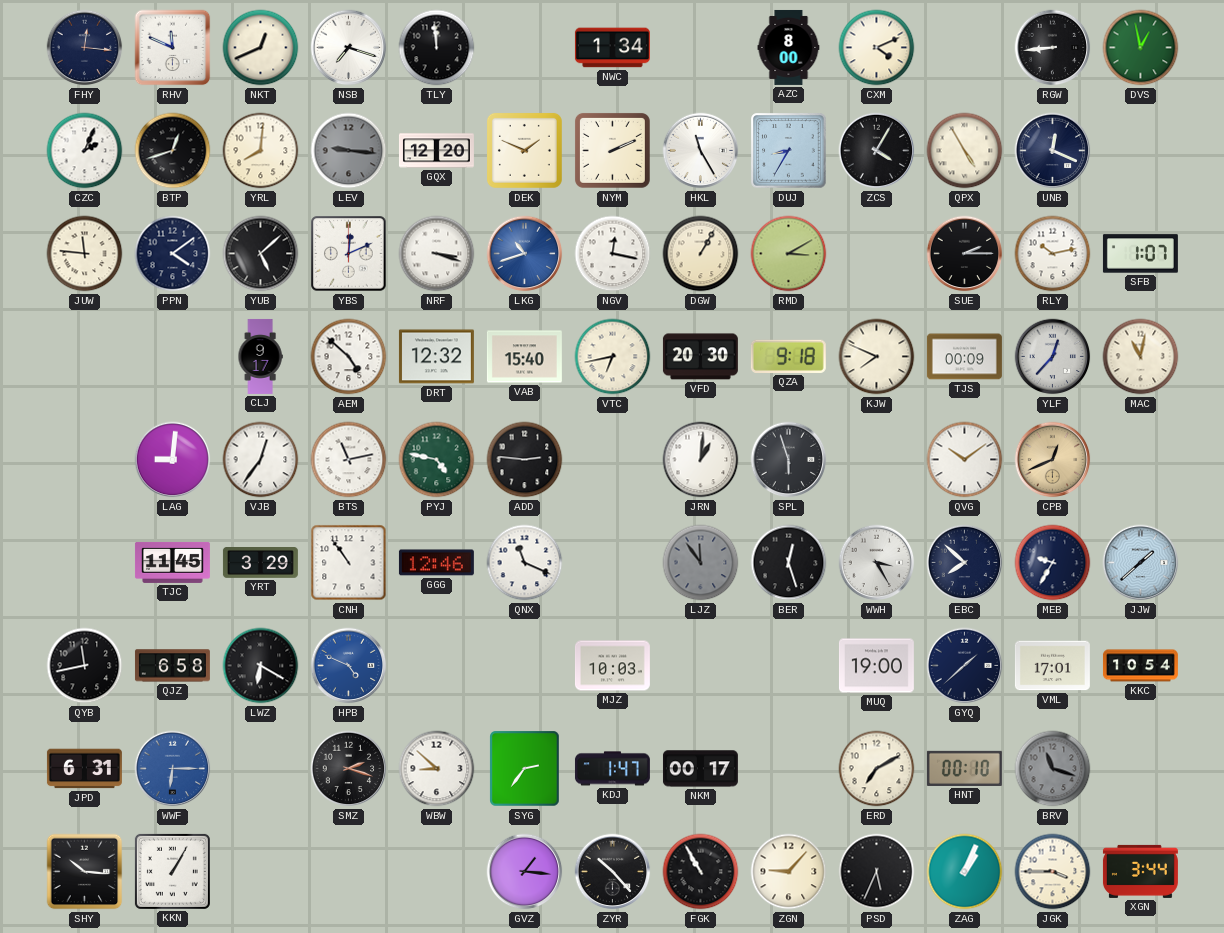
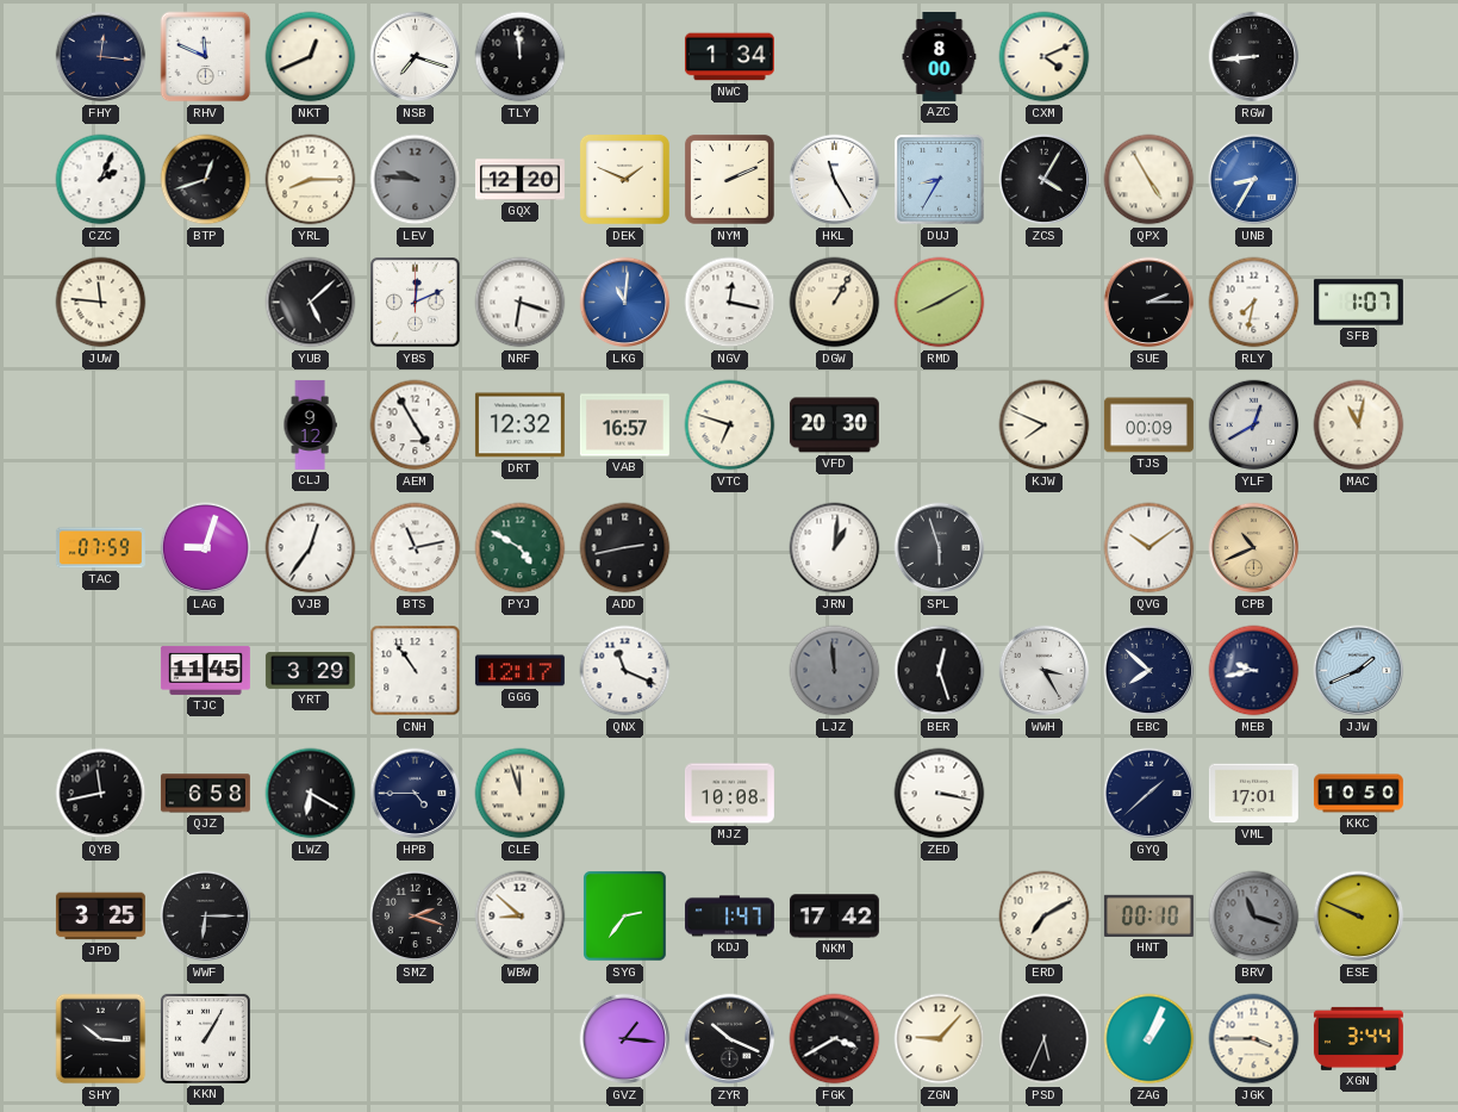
DVS: 12:58 -> none
YRL: 8:01 -> 8:15
LEV: 9:16 -> 9:46
UNB: 12:19 -> 8:35
UNB dial: navy -> blue
PPN: 4:09 -> none
NRF: 3:18 -> 6:18
LKG: 10:42 -> 11:01
RMD: 3:10 -> 8:10
RLY: 10:13 -> 7:32
CLJ: 9:17 -> 9:12
AEM: 4:52 -> 4:55
VAB: 15:40 -> 16:57
VTC: 6:43 -> 6:48
QZA: 9:18 -> none
YLF: 12:37 -> 12:40
TAC: none -> 07:59
LAG: 9:01 -> 9:03
PYJ: 4:47 -> 4:50
ADD: 2:46 -> 2:43
CPB: 12:41 -> 10:41
GGG: 12:46 -> 12:17
LJZ: 11:54 -> 11:59
MEB: 9:35 -> 9:43
JJW: 1:38 -> 1:41
HPB: 4:49 -> 4:45
HPB dial: blue -> navy
CLE: none -> 11:57
MJZ: 10:03 -> 10:08
ZED: none -> 3:17
MUQ: 19:00 -> none
KKC: 10:54 -> 10:50
JPD: 6:31 -> 3:25
WWF dial: blue -> black
NKM: 00:17 -> 17:42
ESE: none -> 9:49
ZYR: 10:23 -> 10:19
FGK: 10:55 -> 3:40
